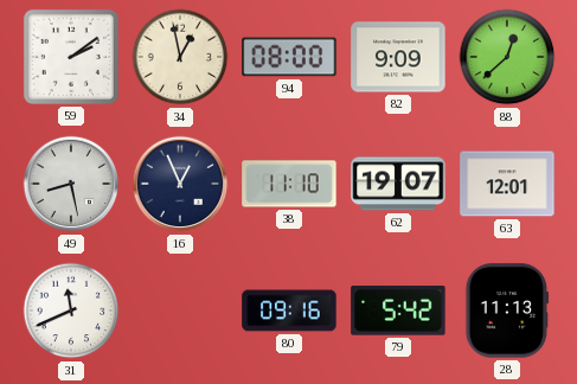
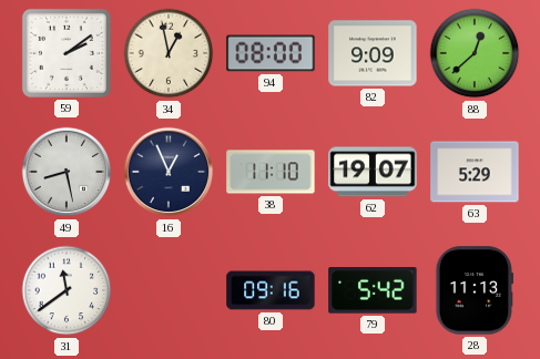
63: 12:01 -> 5:29
31: 11:41 -> 11:39
